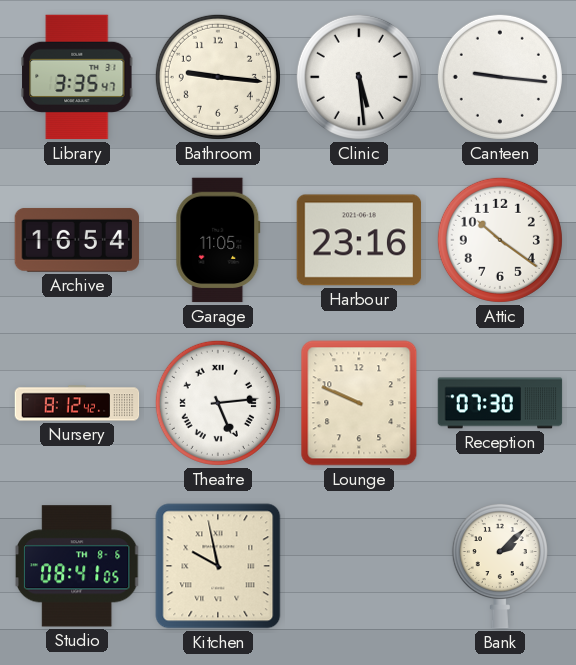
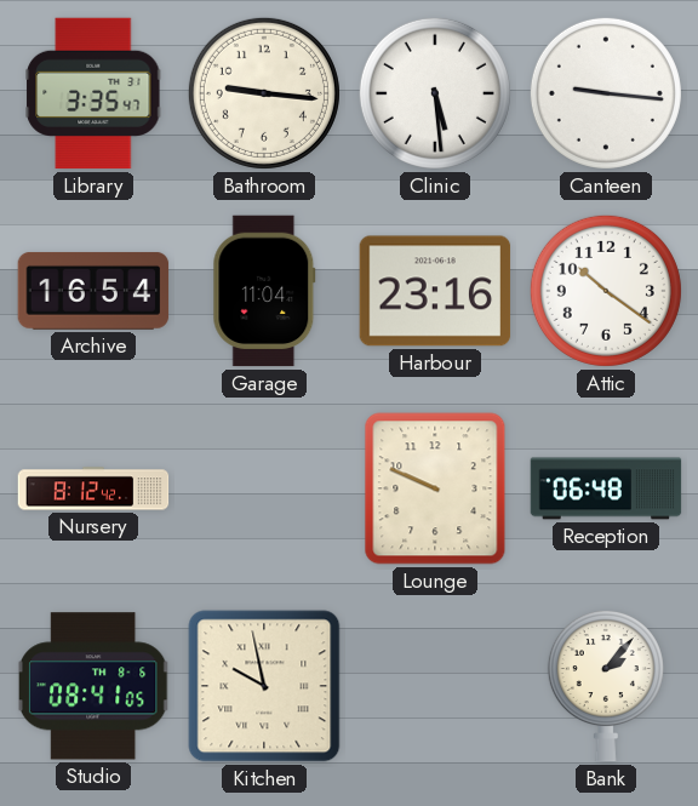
Garage: 11:05 -> 11:04
Theatre: 5:14 -> none
Reception: 07:30 -> 06:48
Bank: 2:08 -> 2:07
